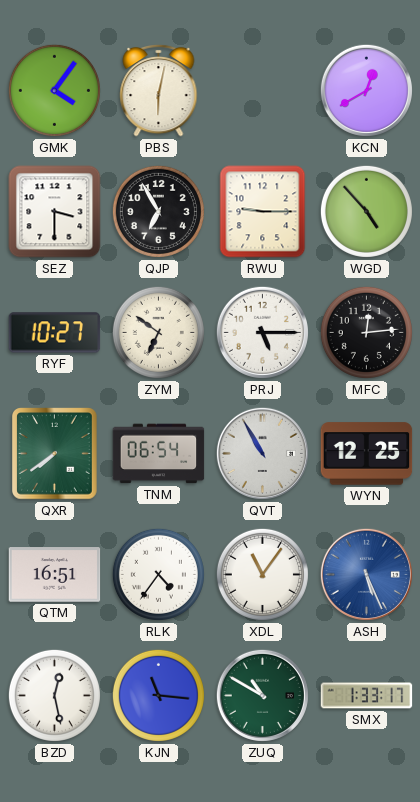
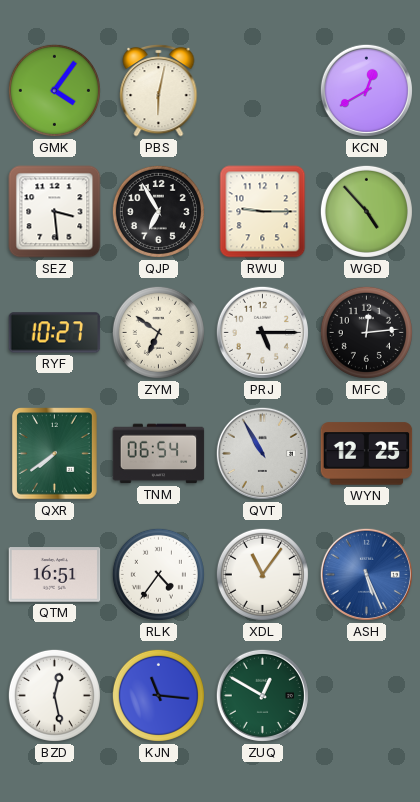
SEZ: 3:30 -> 3:29
ZUQ: 10:50 -> 12:50
SMX: 1:33 -> none
